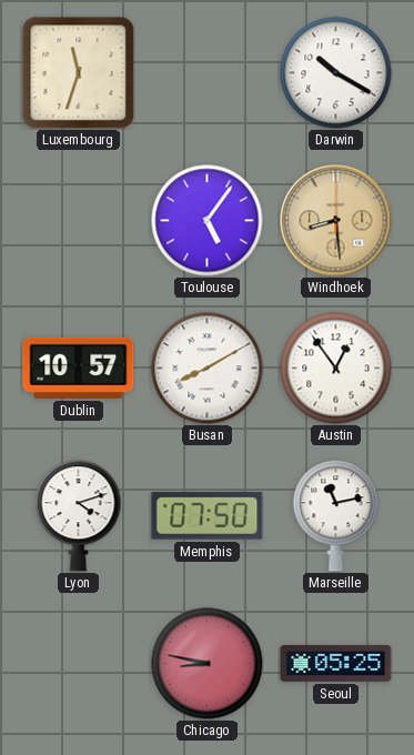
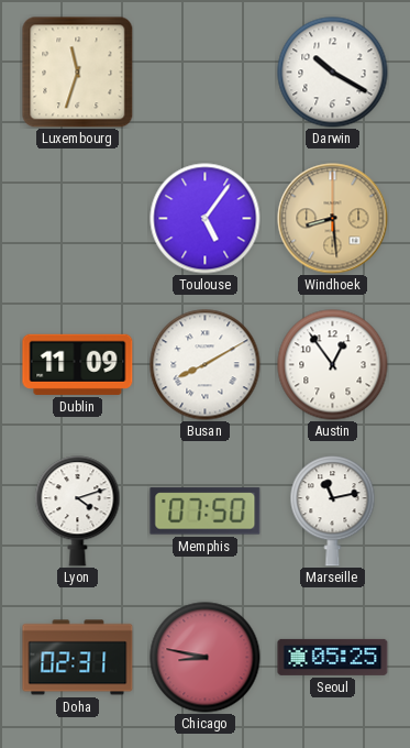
Dublin: 10:57 -> 11:09
Doha: none -> 02:31
